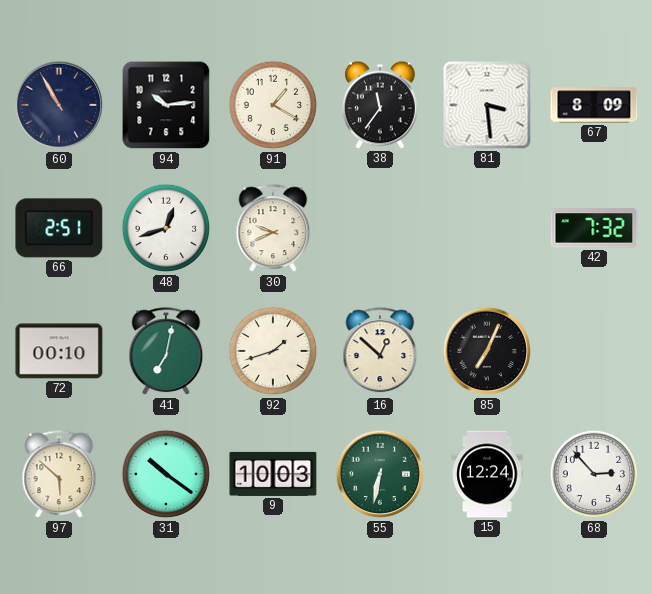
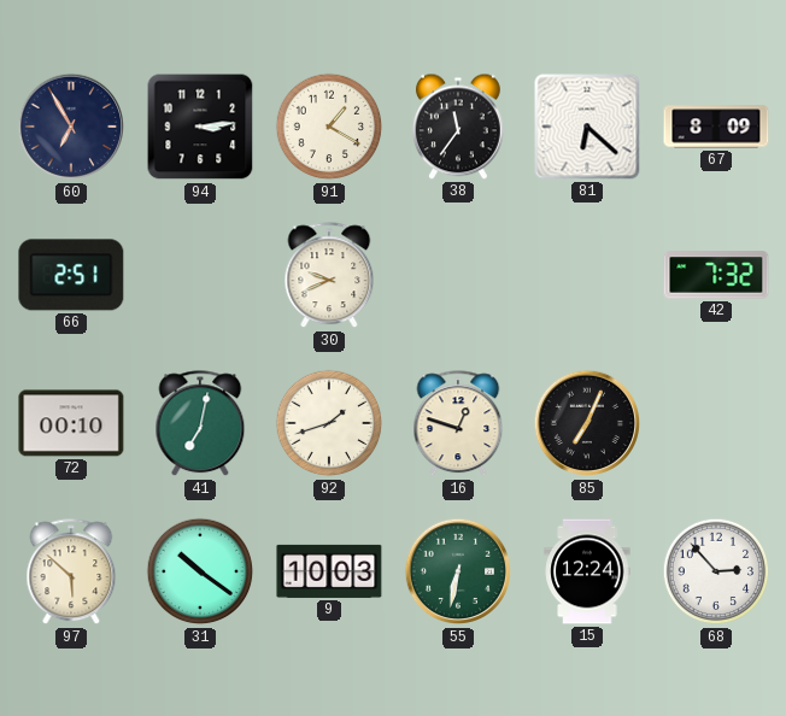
60: 10:55 -> 6:55
94: 10:14 -> 3:14
81: 3:29 -> 6:22
48: 12:42 -> none
16: 12:52 -> 12:48
